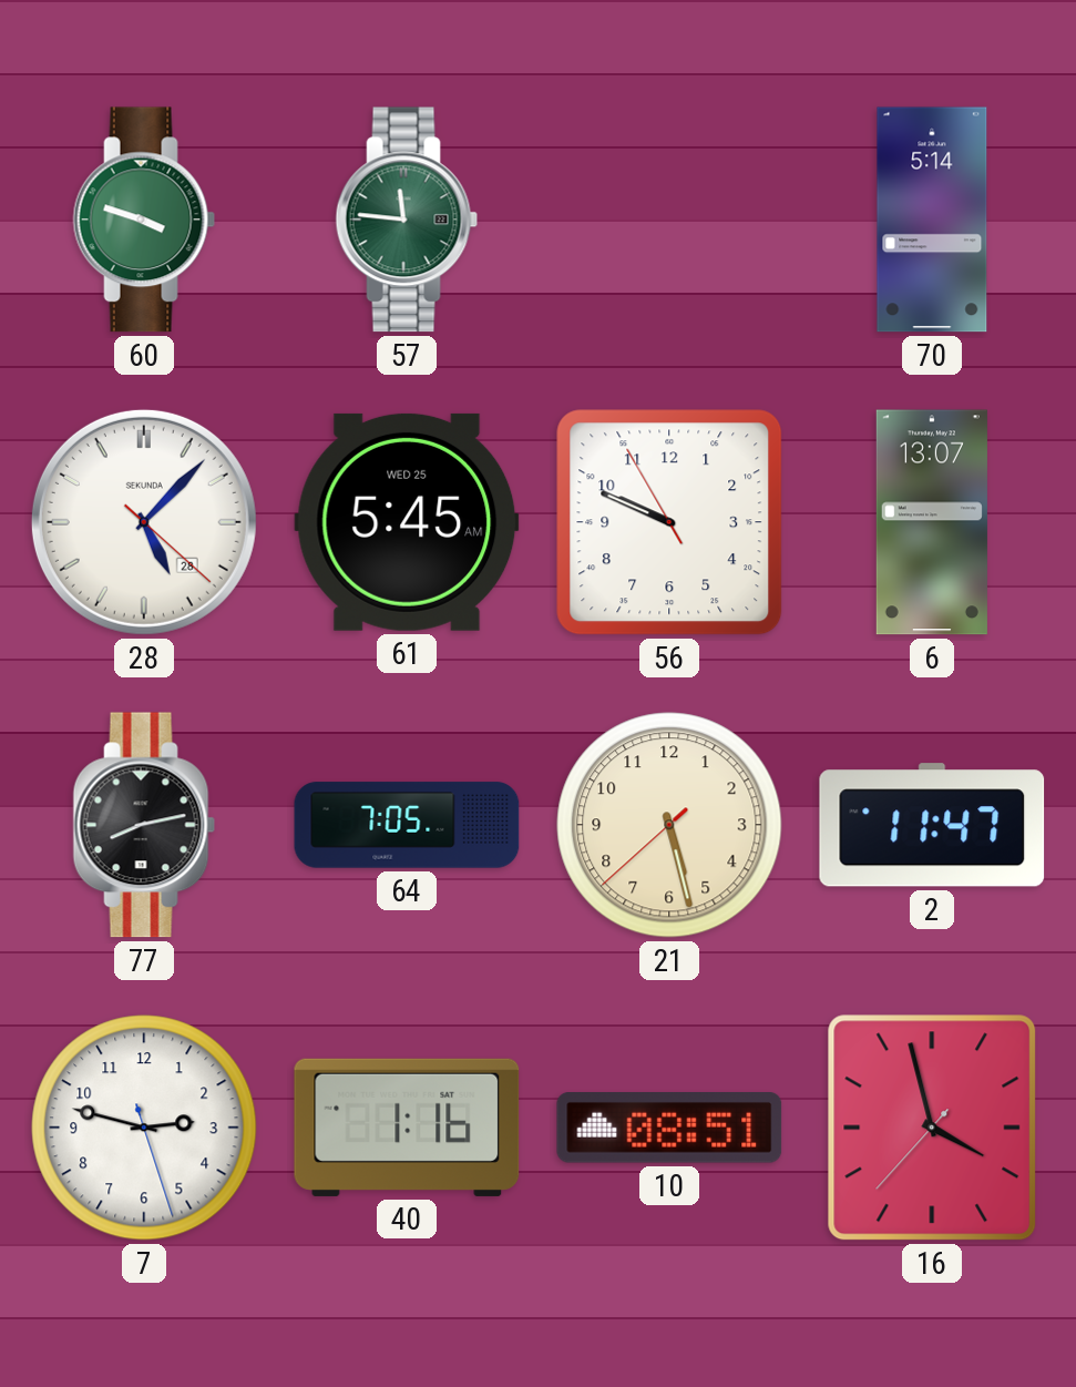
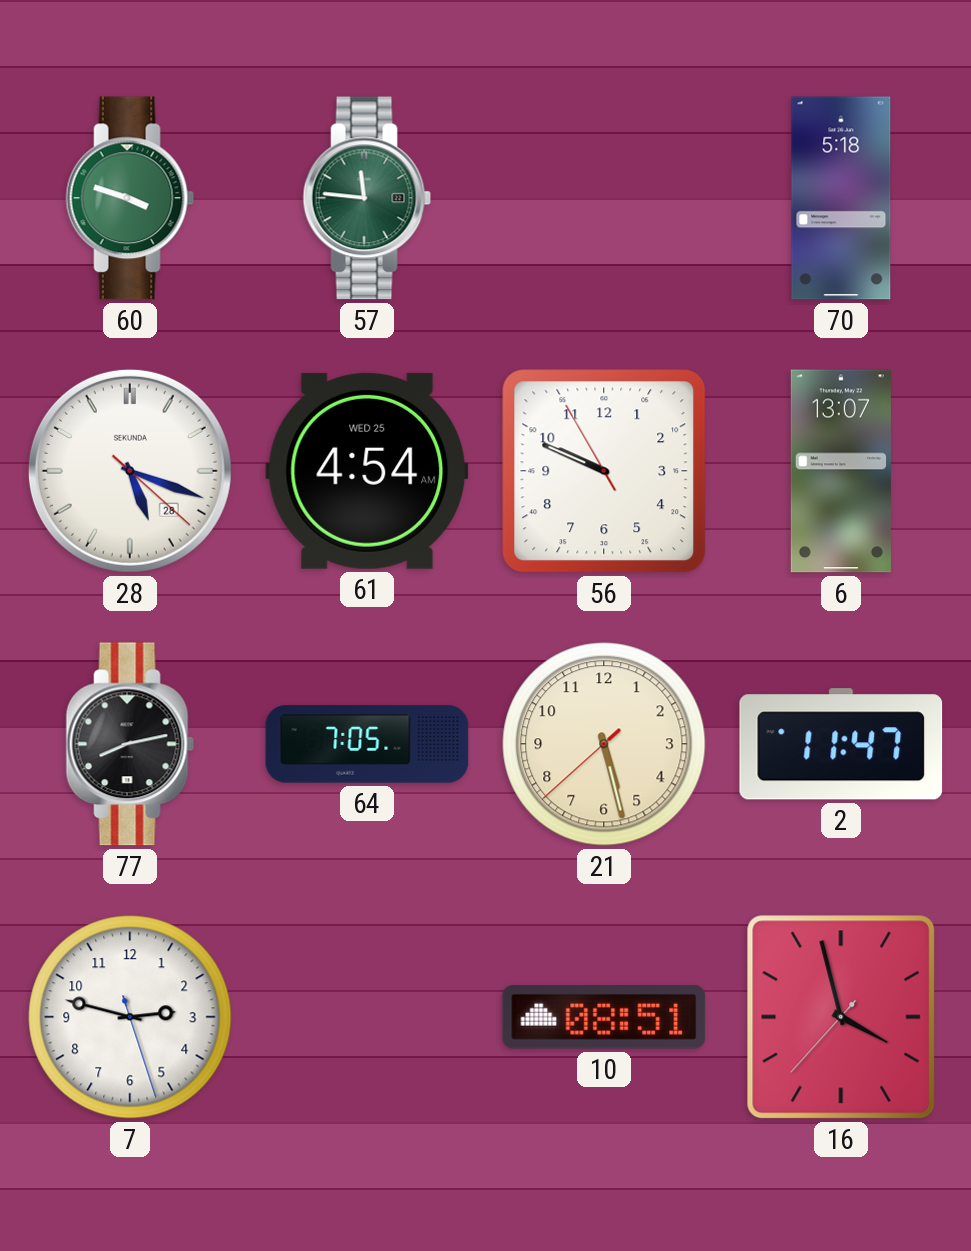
70: 5:14 -> 5:18
28: 5:07 -> 5:18
61: 5:45 -> 4:54
40: 1:16 -> none
